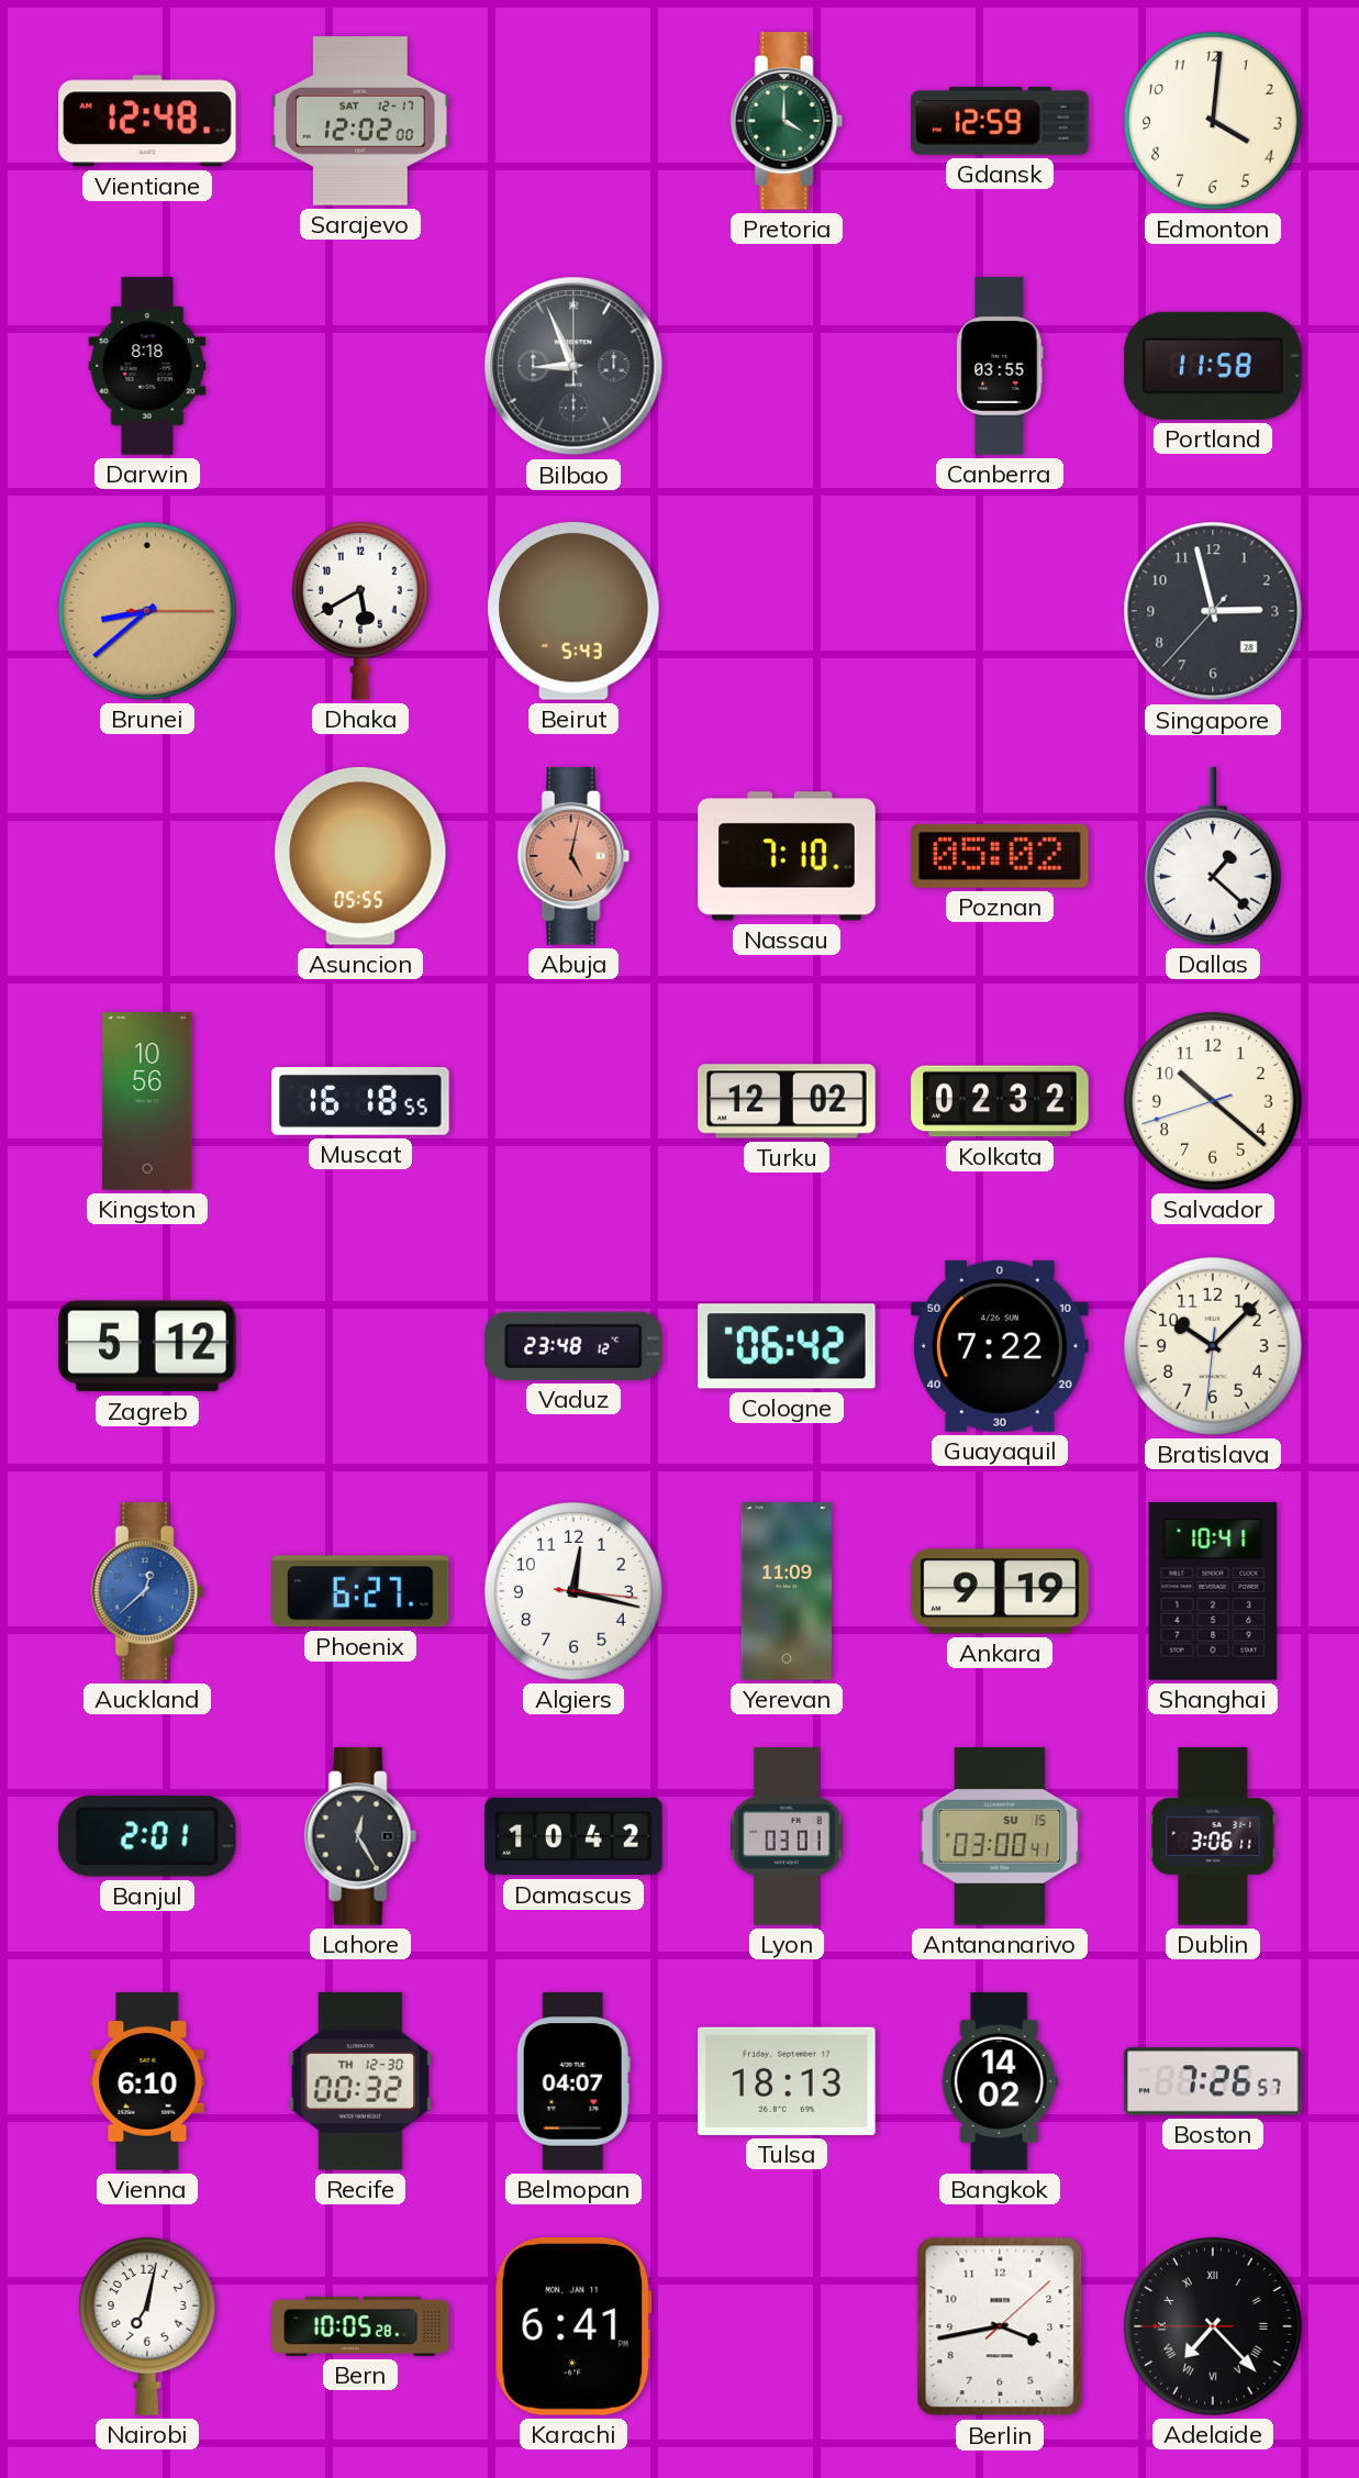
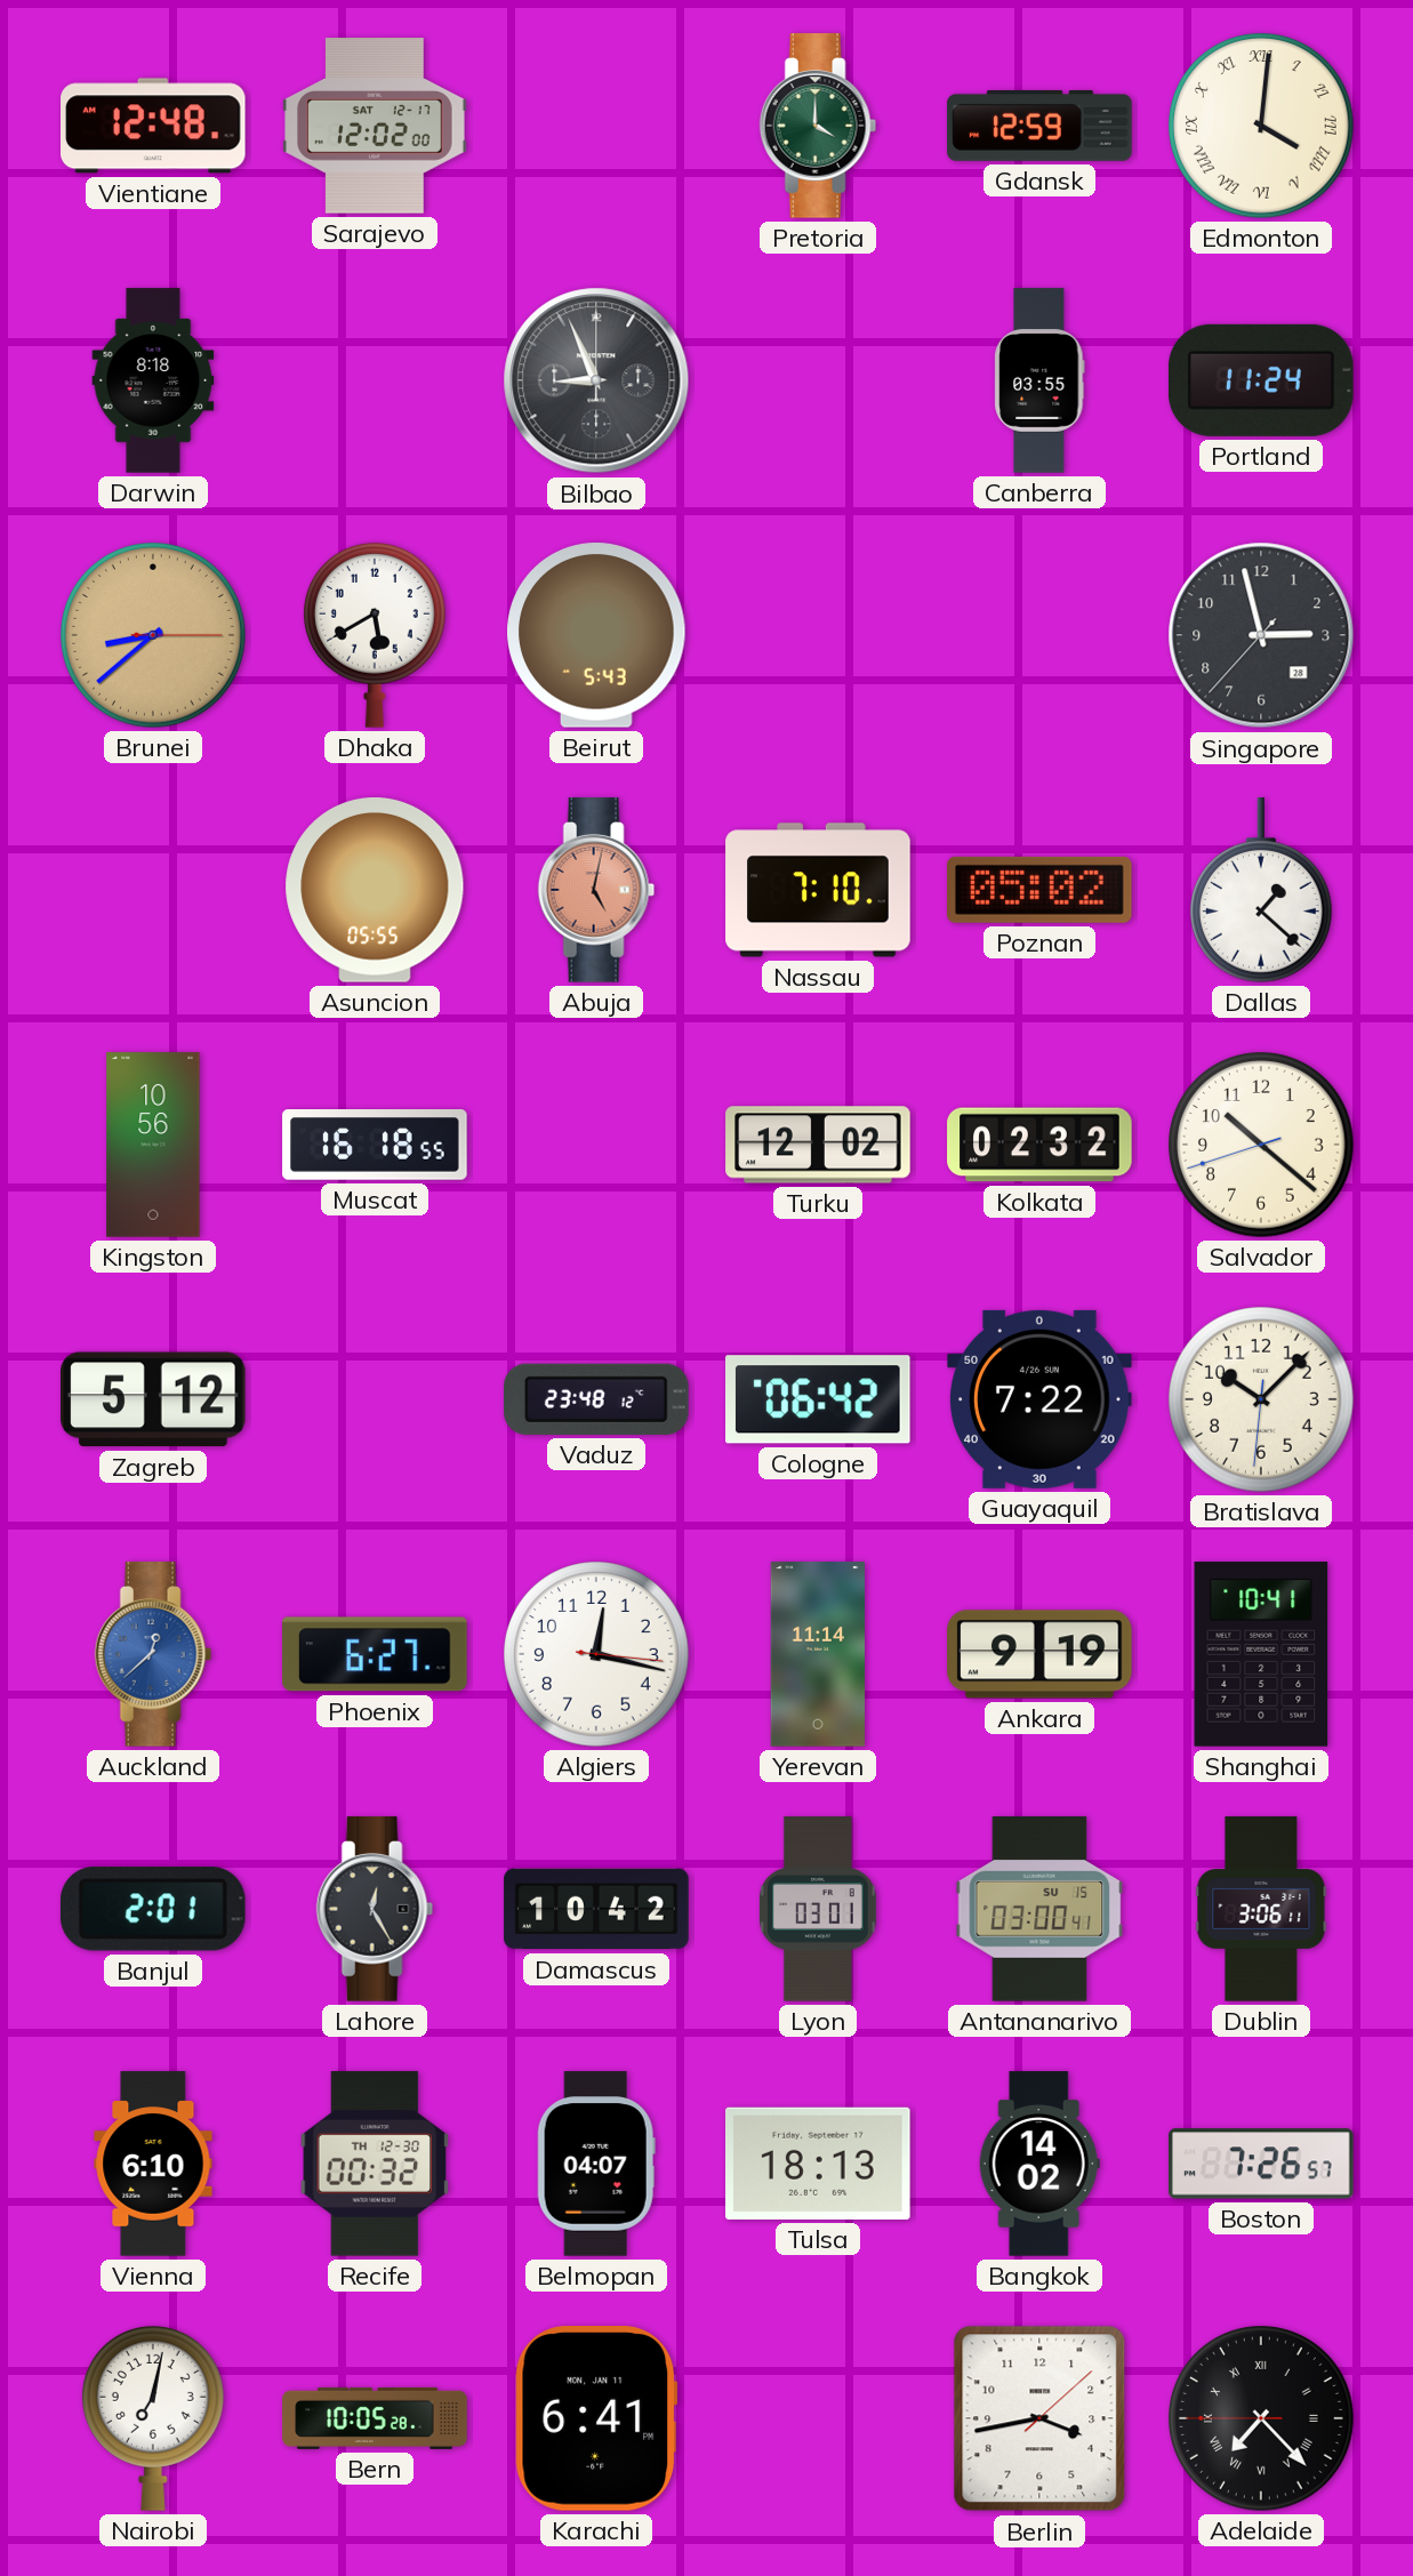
Edmonton numerals: Arabic -> Roman
Portland: 11:58 -> 11:24
Yerevan: 11:09 -> 11:14
